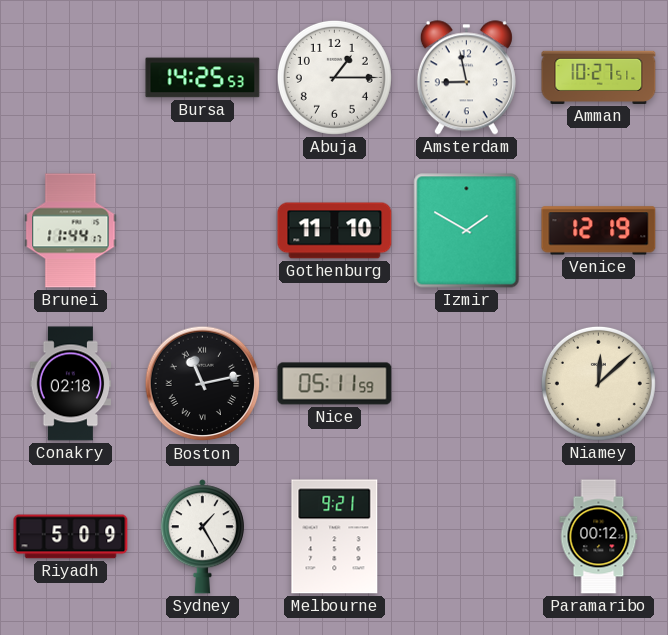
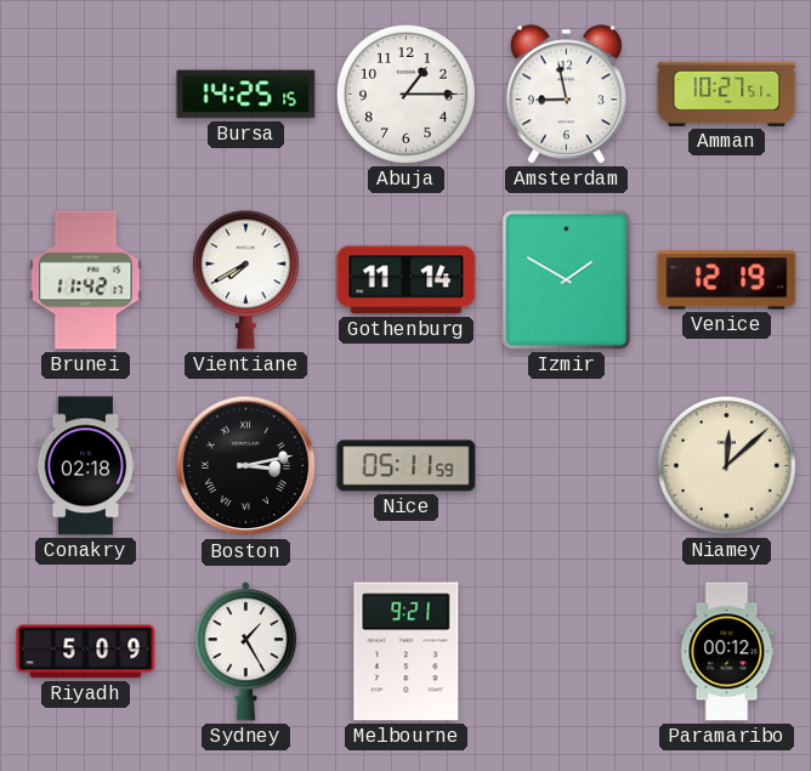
Bursa: 14:25:53 -> 14:25:15
Brunei: 11:44 -> 11:42
Vientiane: none -> 7:40
Gothenburg: 11:10 -> 11:14
Boston: 11:13 -> 3:13
